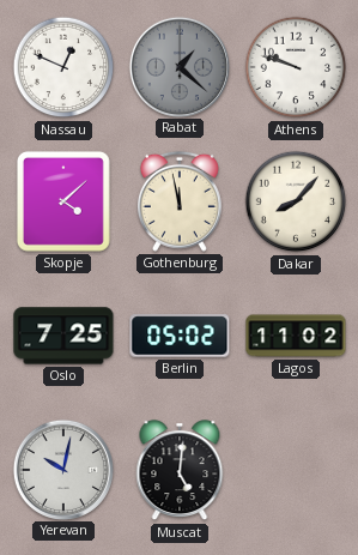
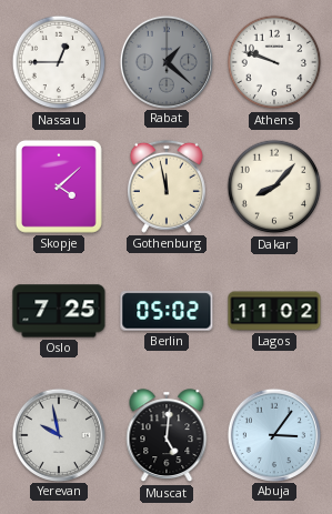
Nassau: 12:49 -> 12:45
Yerevan: 10:02 -> 9:58
Abuja: none -> 3:06
